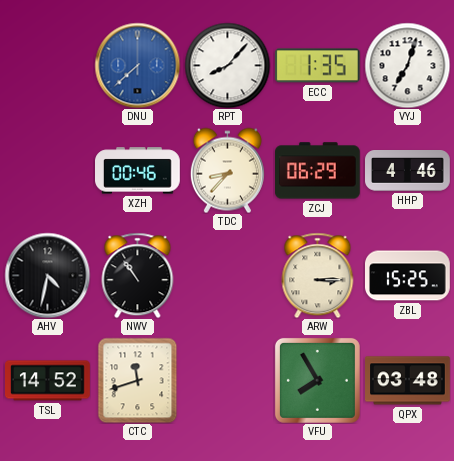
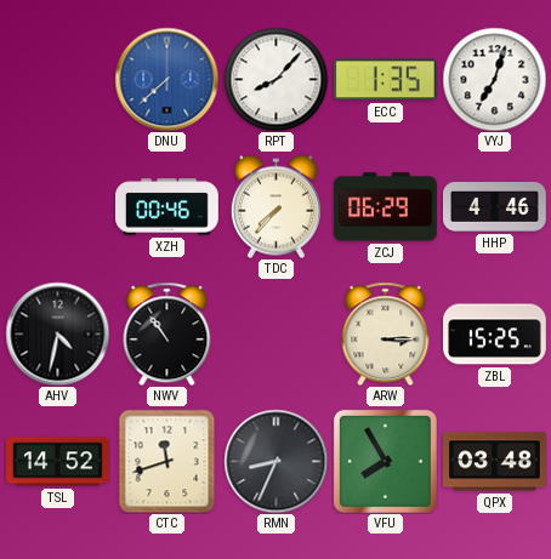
TDC: 8:37 -> 7:37
RMN: none -> 8:34
